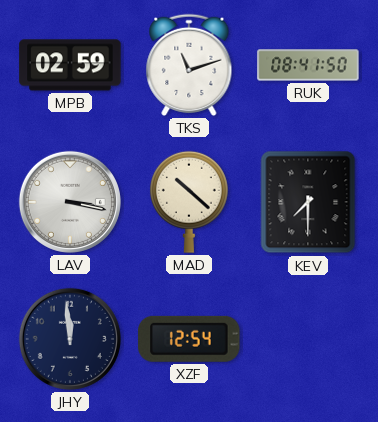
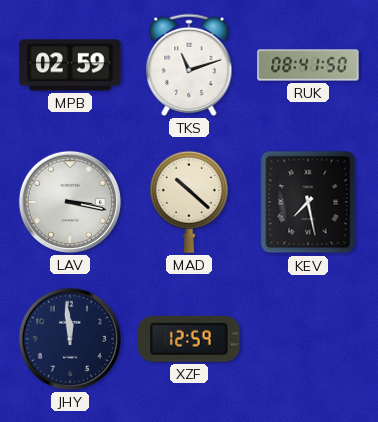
KEV: 7:30 -> 7:28
XZF: 12:54 -> 12:59
